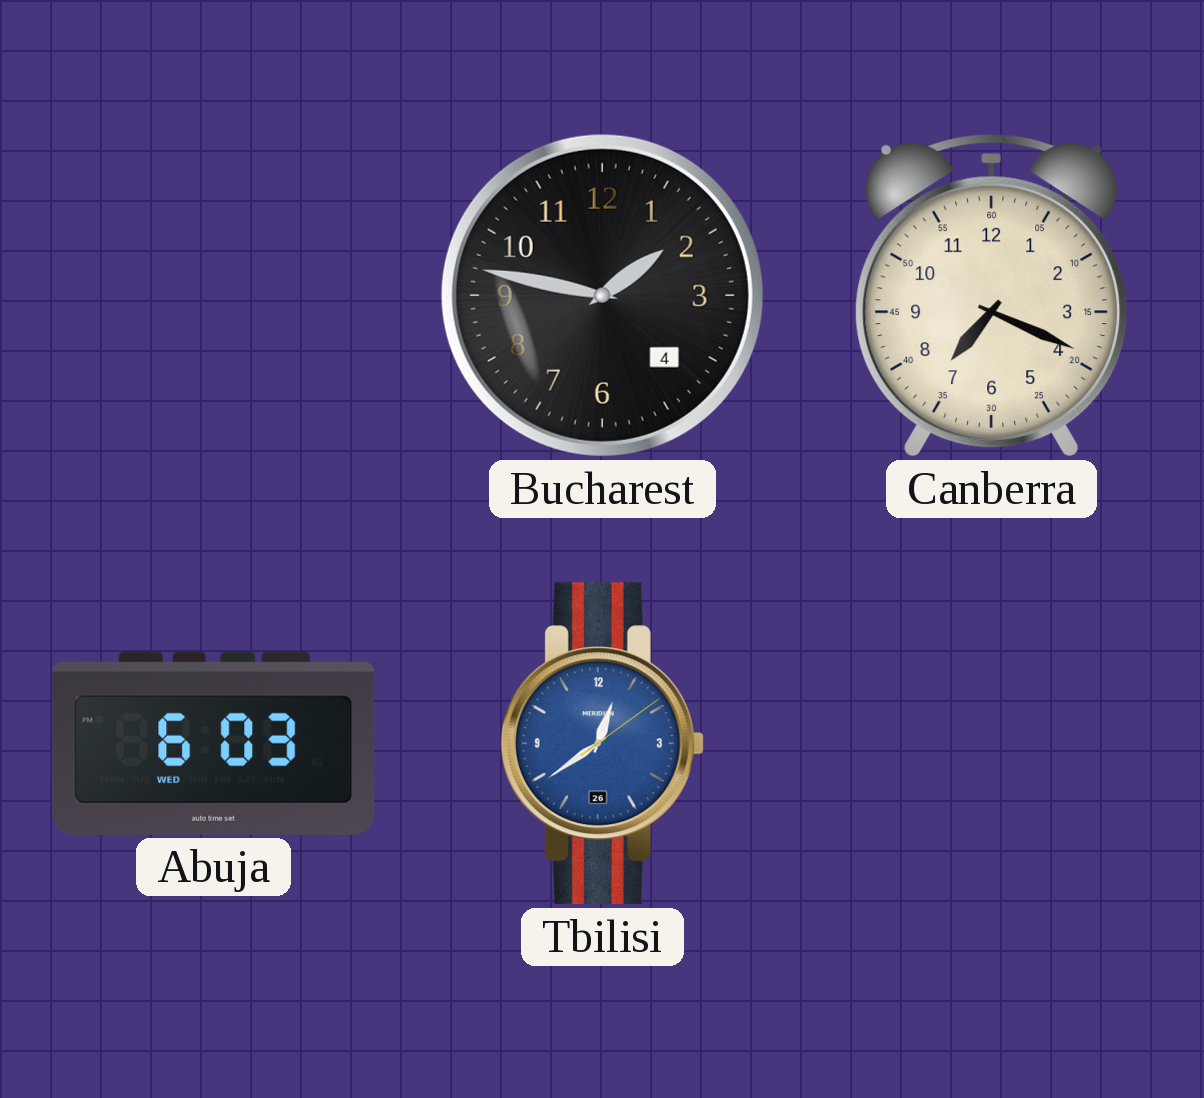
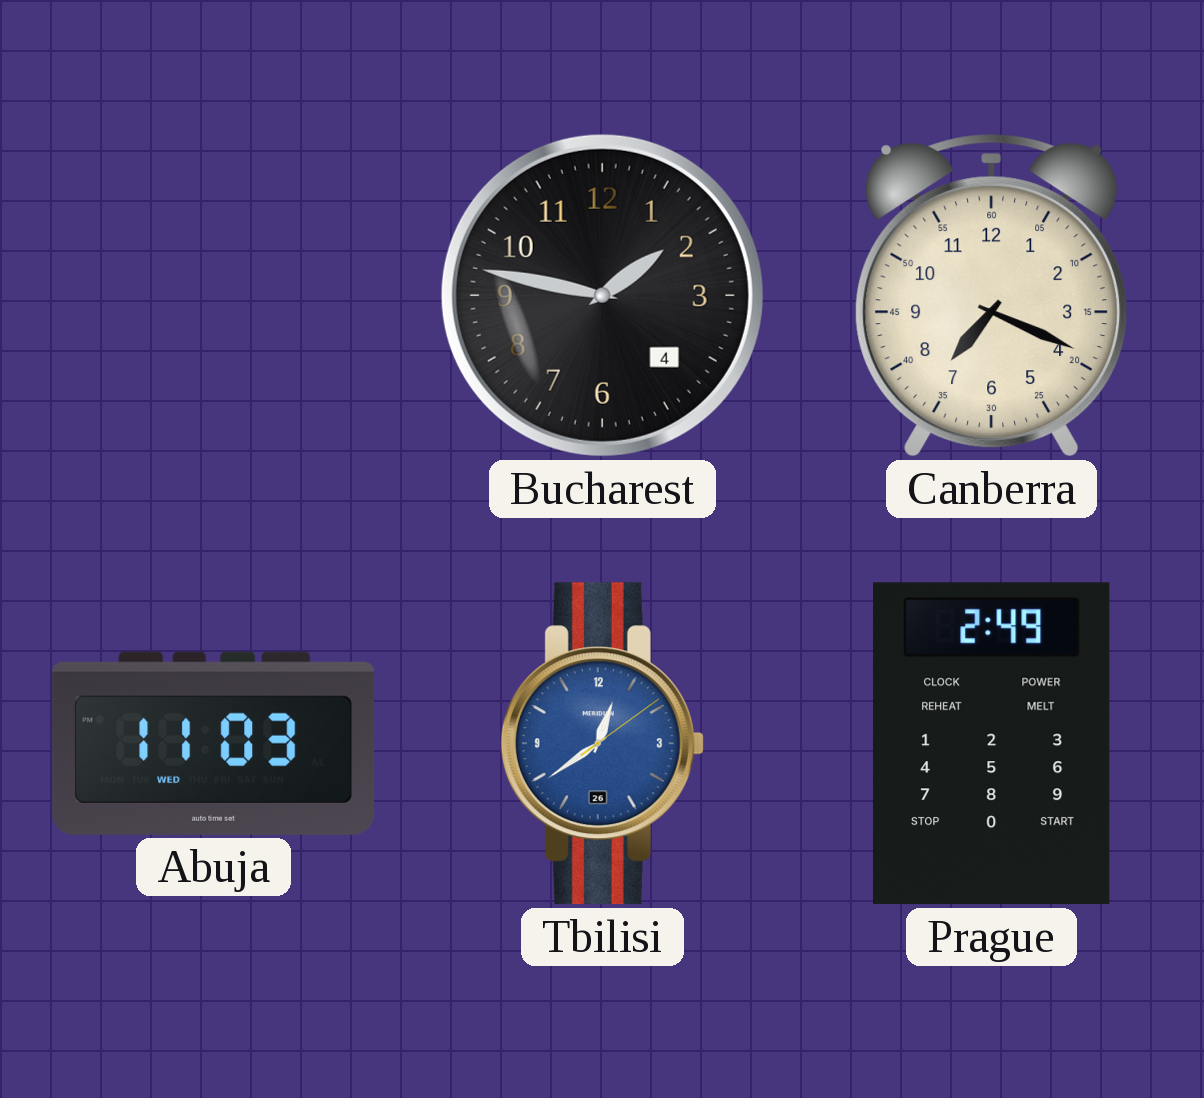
Abuja: 6:03 -> 11:03
Prague: none -> 2:49
